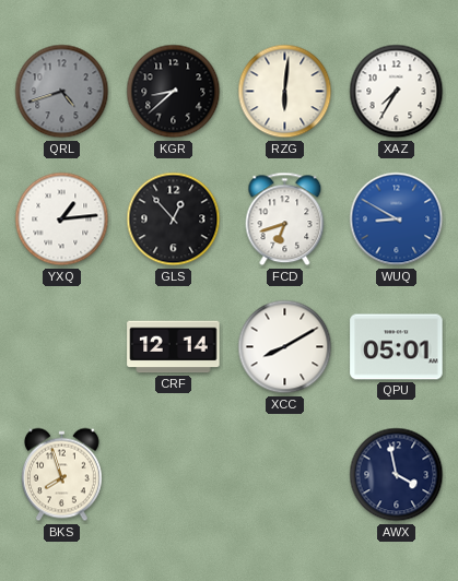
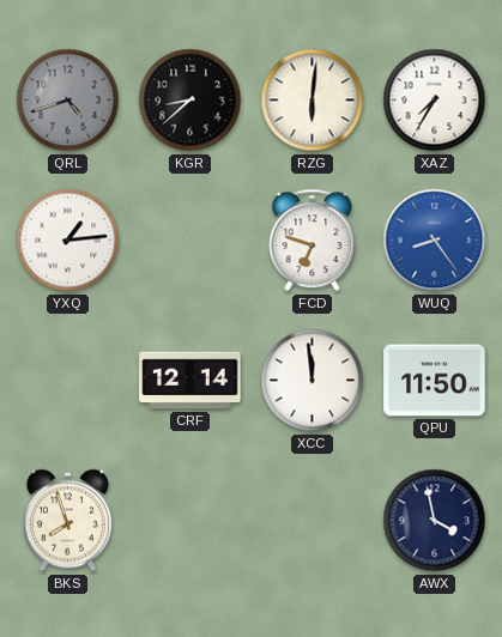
GLS: 12:53 -> none
FCD: 6:42 -> 6:48
WUQ: 8:50 -> 8:24
XCC: 8:10 -> 11:59
QPU: 05:01 -> 11:50
